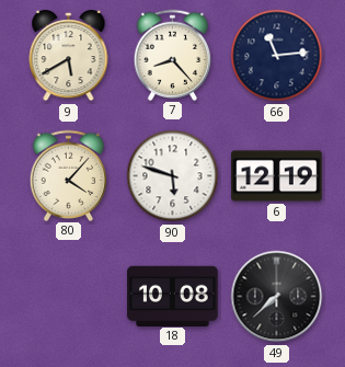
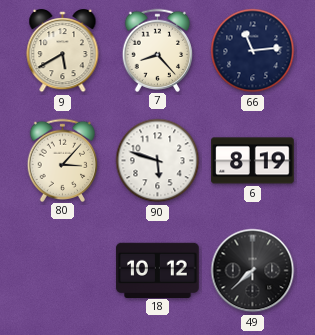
80: 4:07 -> 3:07
6: 12:19 -> 8:19
18: 10:08 -> 10:12
